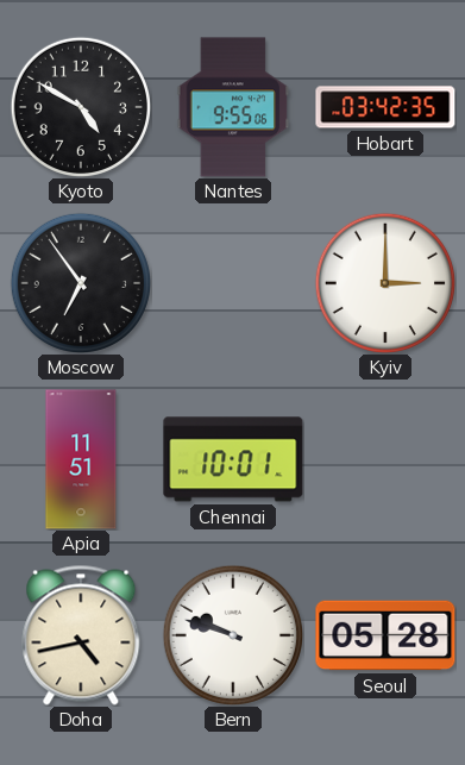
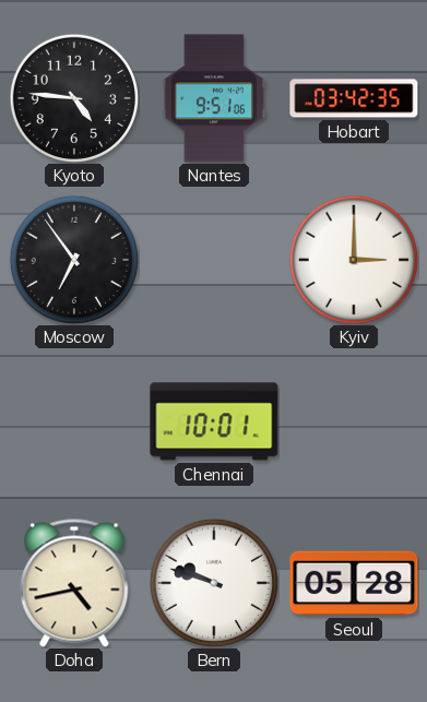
Kyoto: 4:50 -> 4:46
Nantes: 9:55 -> 9:51
Apia: 11:51 -> none
